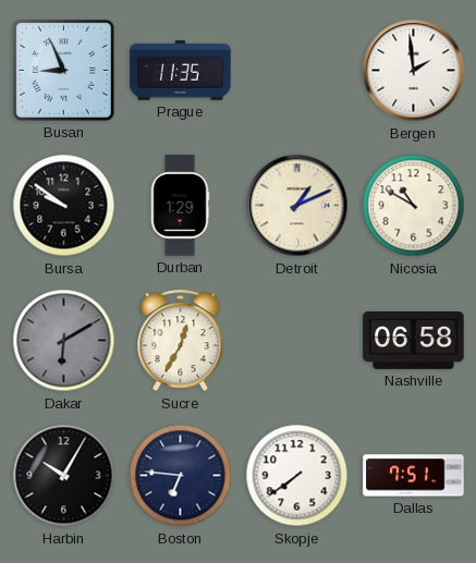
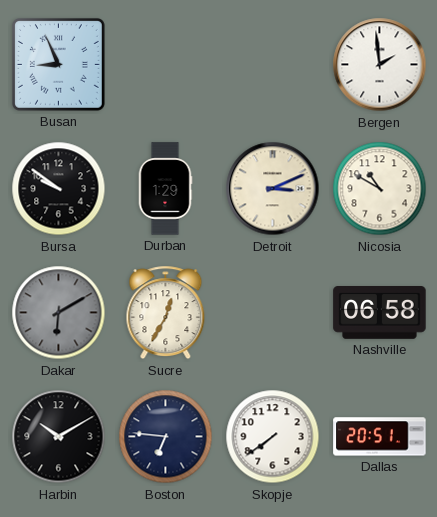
Prague: 11:35 -> none
Detroit: 1:11 -> 3:11
Harbin: 10:05 -> 10:10
Dallas: 7:51 -> 20:51
